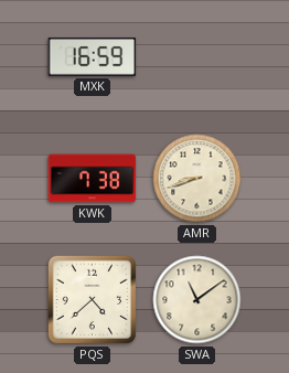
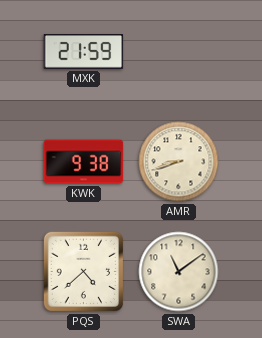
MXK: 16:59 -> 21:59
KWK: 7:38 -> 9:38
